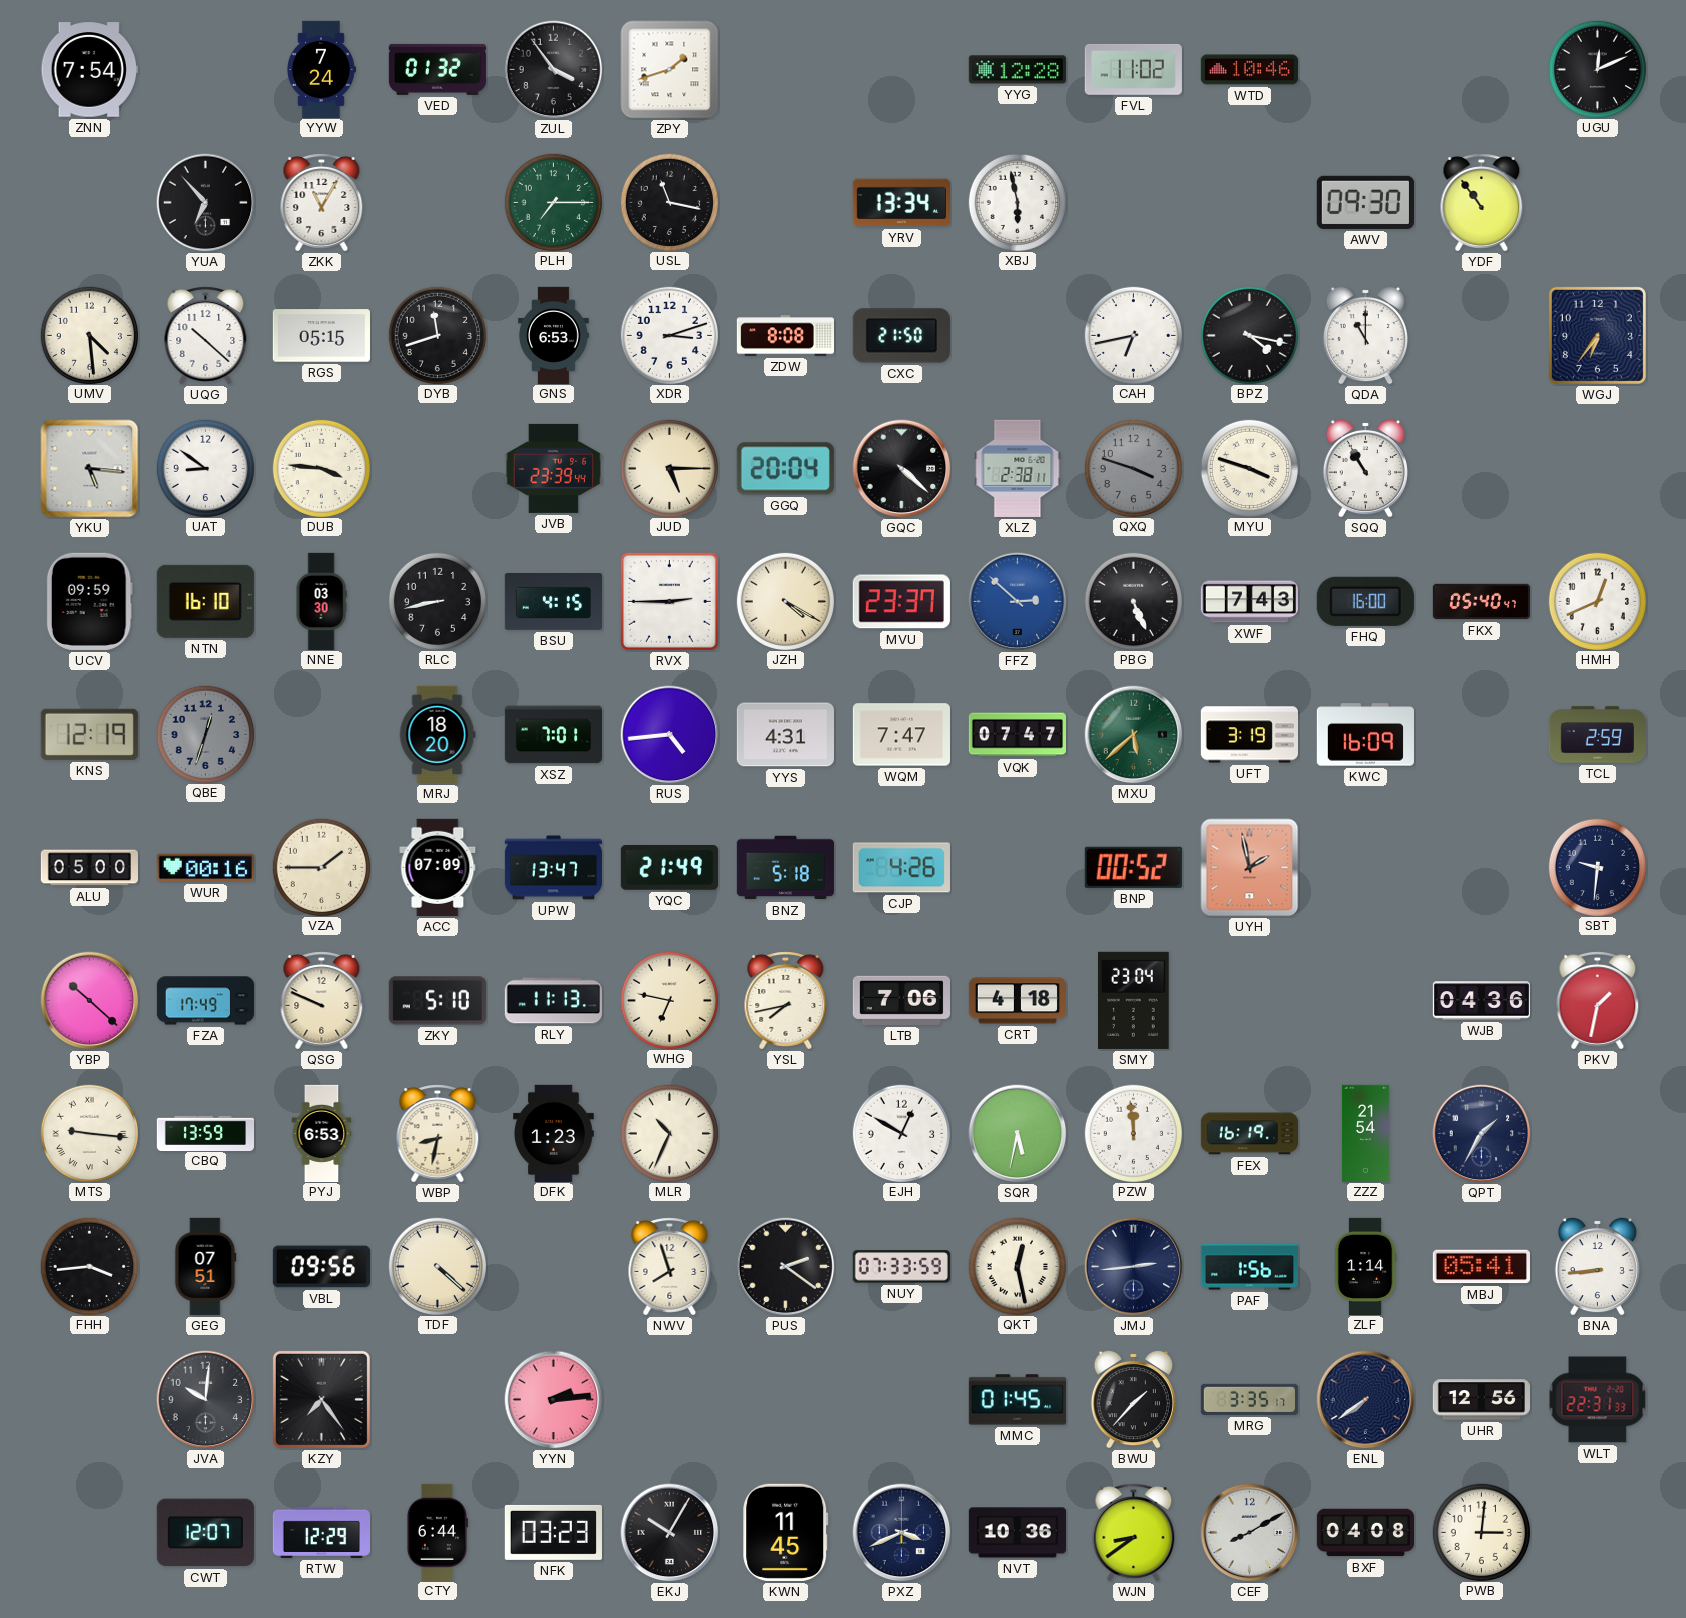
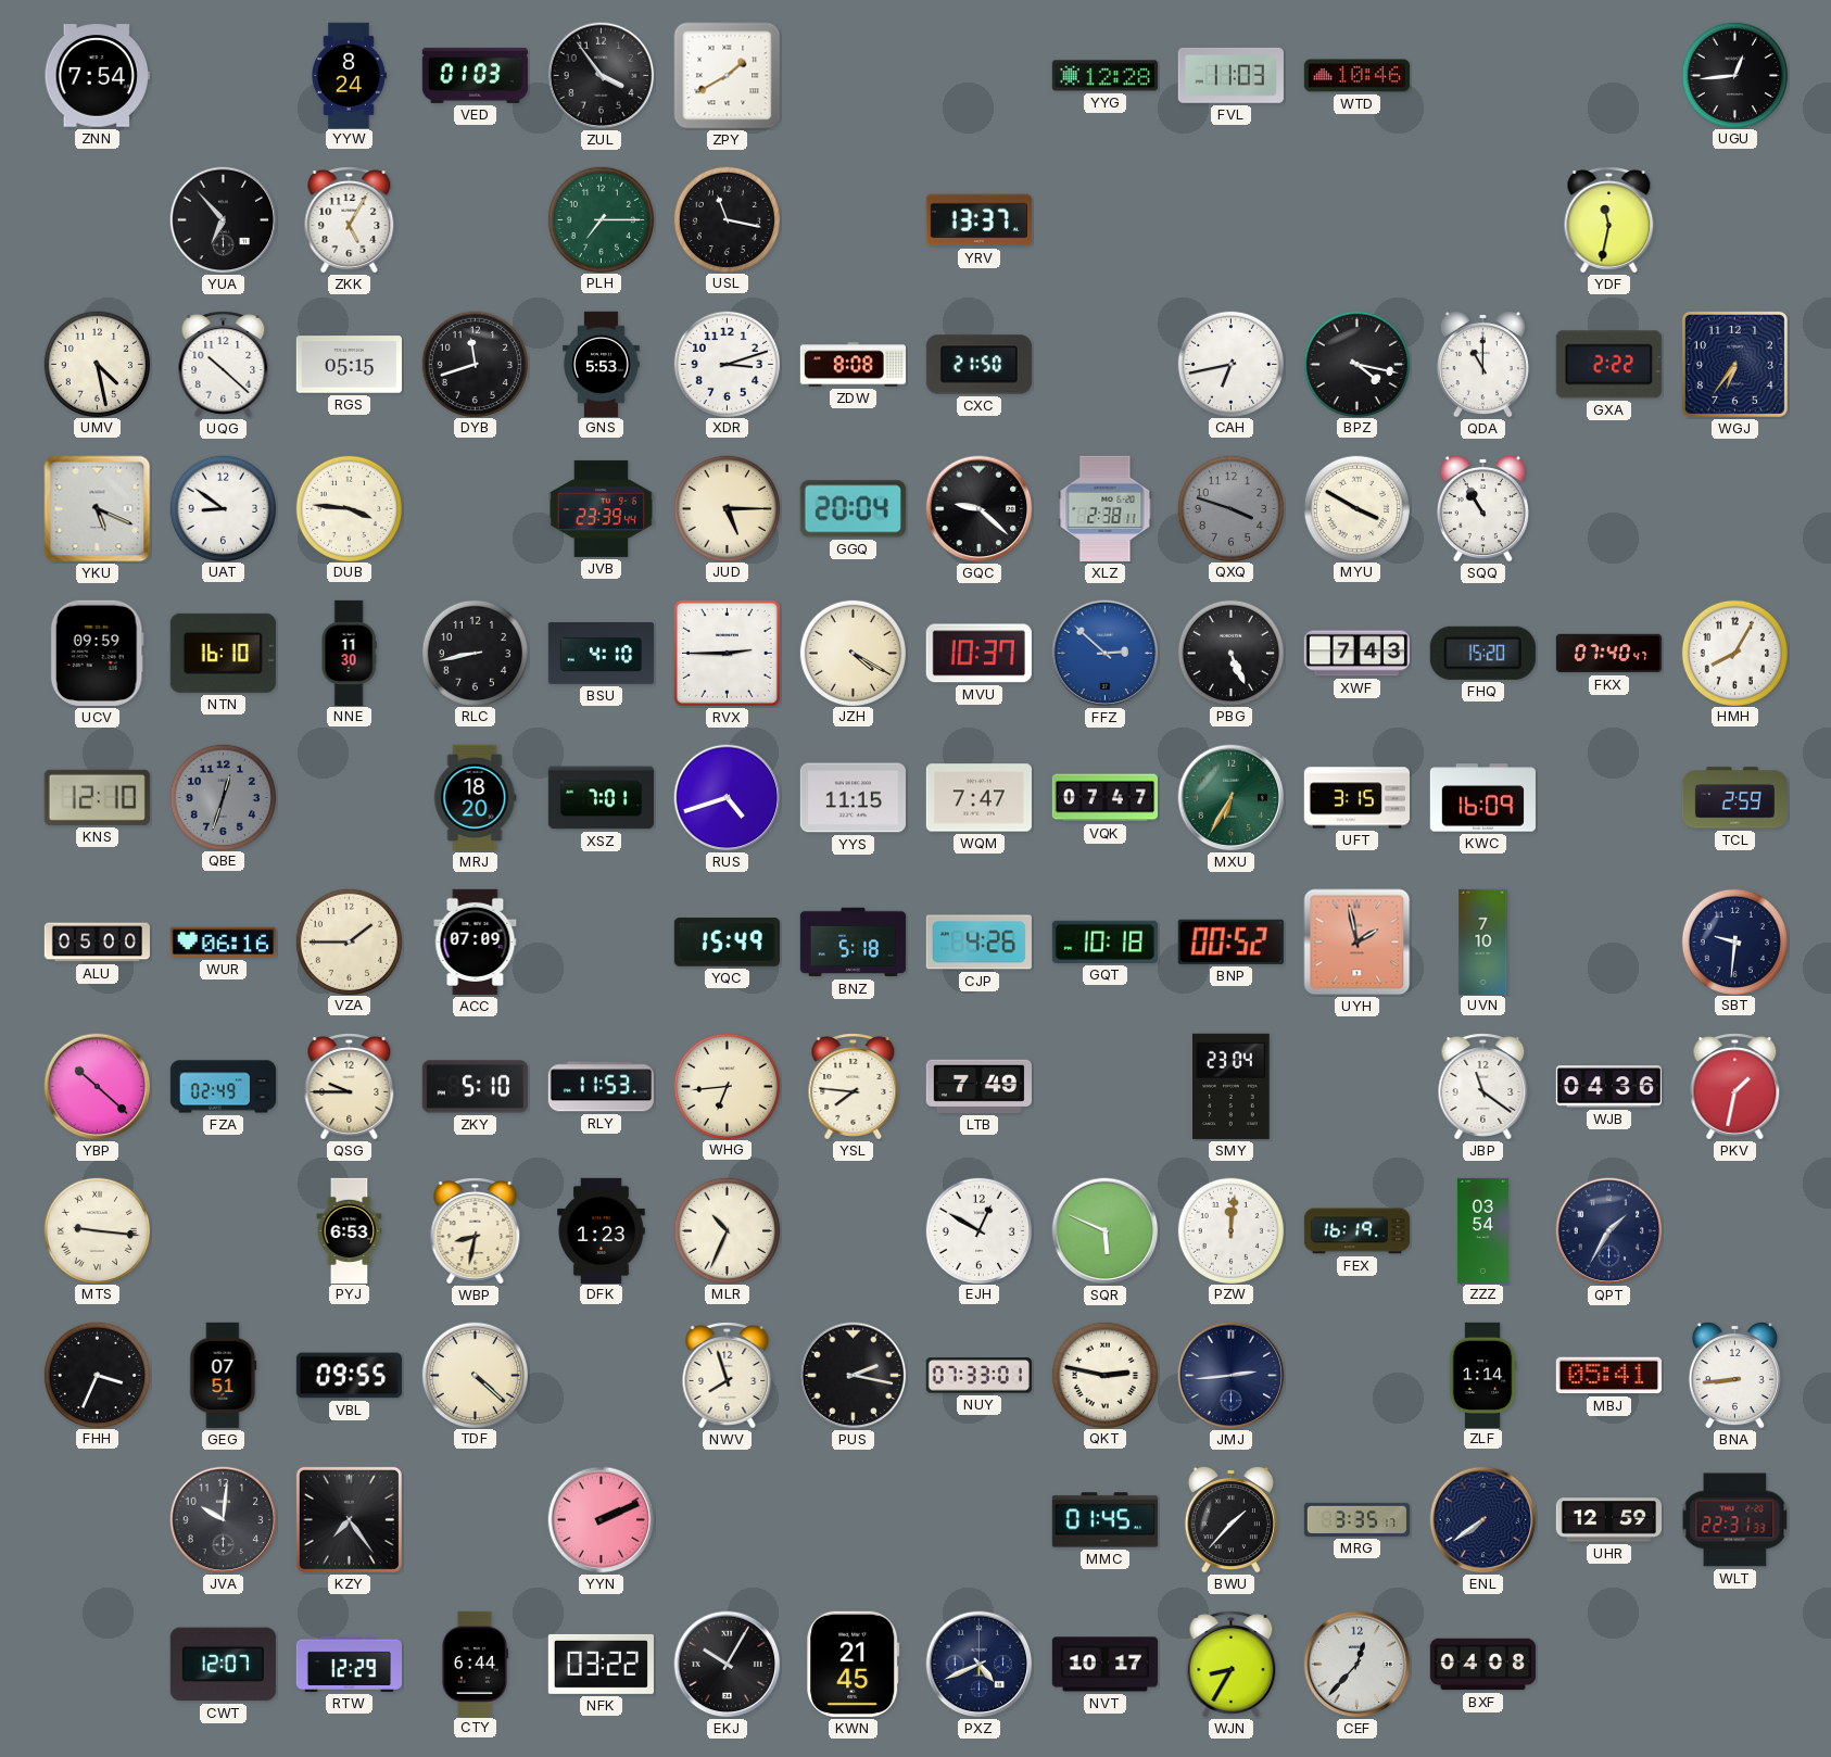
YYW: 7:24 -> 8:24
VED: 01:32 -> 01:03
ZPY: 1:42 -> 1:40
FVL: 11:02 -> 11:03
UGU: 12:11 -> 12:44
ZKK: 11:05 -> 5:05
YRV: 13:34 -> 13:37
XBJ: 5:58 -> none
AWV: 09:30 -> none
YDF: 10:54 -> 11:32
UMV: 4:29 -> 4:28
GNS: 6:53 -> 5:53
GXA: none -> 2:22
YKU: 5:16 -> 5:19
GQC: 4:22 -> 9:22
MYU: 3:48 -> 3:50
NNE: 03:30 -> 11:30
BSU: 4:15 -> 4:10
MVU: 23:37 -> 10:37
FHQ: 16:00 -> 15:20
FKX: 05:40 -> 07:40
HMH: 12:41 -> 8:05
KNS: 12:19 -> 12:10
RUS: 4:44 -> 4:42
YYS: 4:31 -> 11:15
MXU: 5:38 -> 6:35
UFT: 3:19 -> 3:15
WUR: 00:16 -> 06:16
UPW: 13:47 -> none
YQC: 21:49 -> 15:49
GQT: none -> 10:18
UVN: none -> 7:10
FZA: 17:49 -> 02:49
QSG: 9:49 -> 9:45
RLY: 11:13 -> 11:53
WHG: 6:47 -> 6:44
YSL: 7:43 -> 7:46
LTB: 7:06 -> 7:49
CRT: 4:18 -> none
JBP: none -> 11:21
CBQ: 13:59 -> none
SQR: 5:32 -> 5:49
PZW: 11:59 -> 12:01
ZZZ: 21:54 -> 03:54
FHH: 3:44 -> 3:34
VBL: 09:56 -> 09:55
PUS: 2:21 -> 2:17
NUY: 07:33:59 -> 07:33:01
QKT: 12:28 -> 2:47
PAF: 1:56 -> none
YYN: 2:14 -> 2:11
UHR: 12:56 -> 12:59
NFK: 03:23 -> 03:22
KWN: 11:45 -> 21:45
PXZ: 3:41 -> 4:41
NVT: 10:36 -> 10:17
WJN: 8:39 -> 8:35
CEF: 8:10 -> 12:37
PWB: 3:01 -> none
